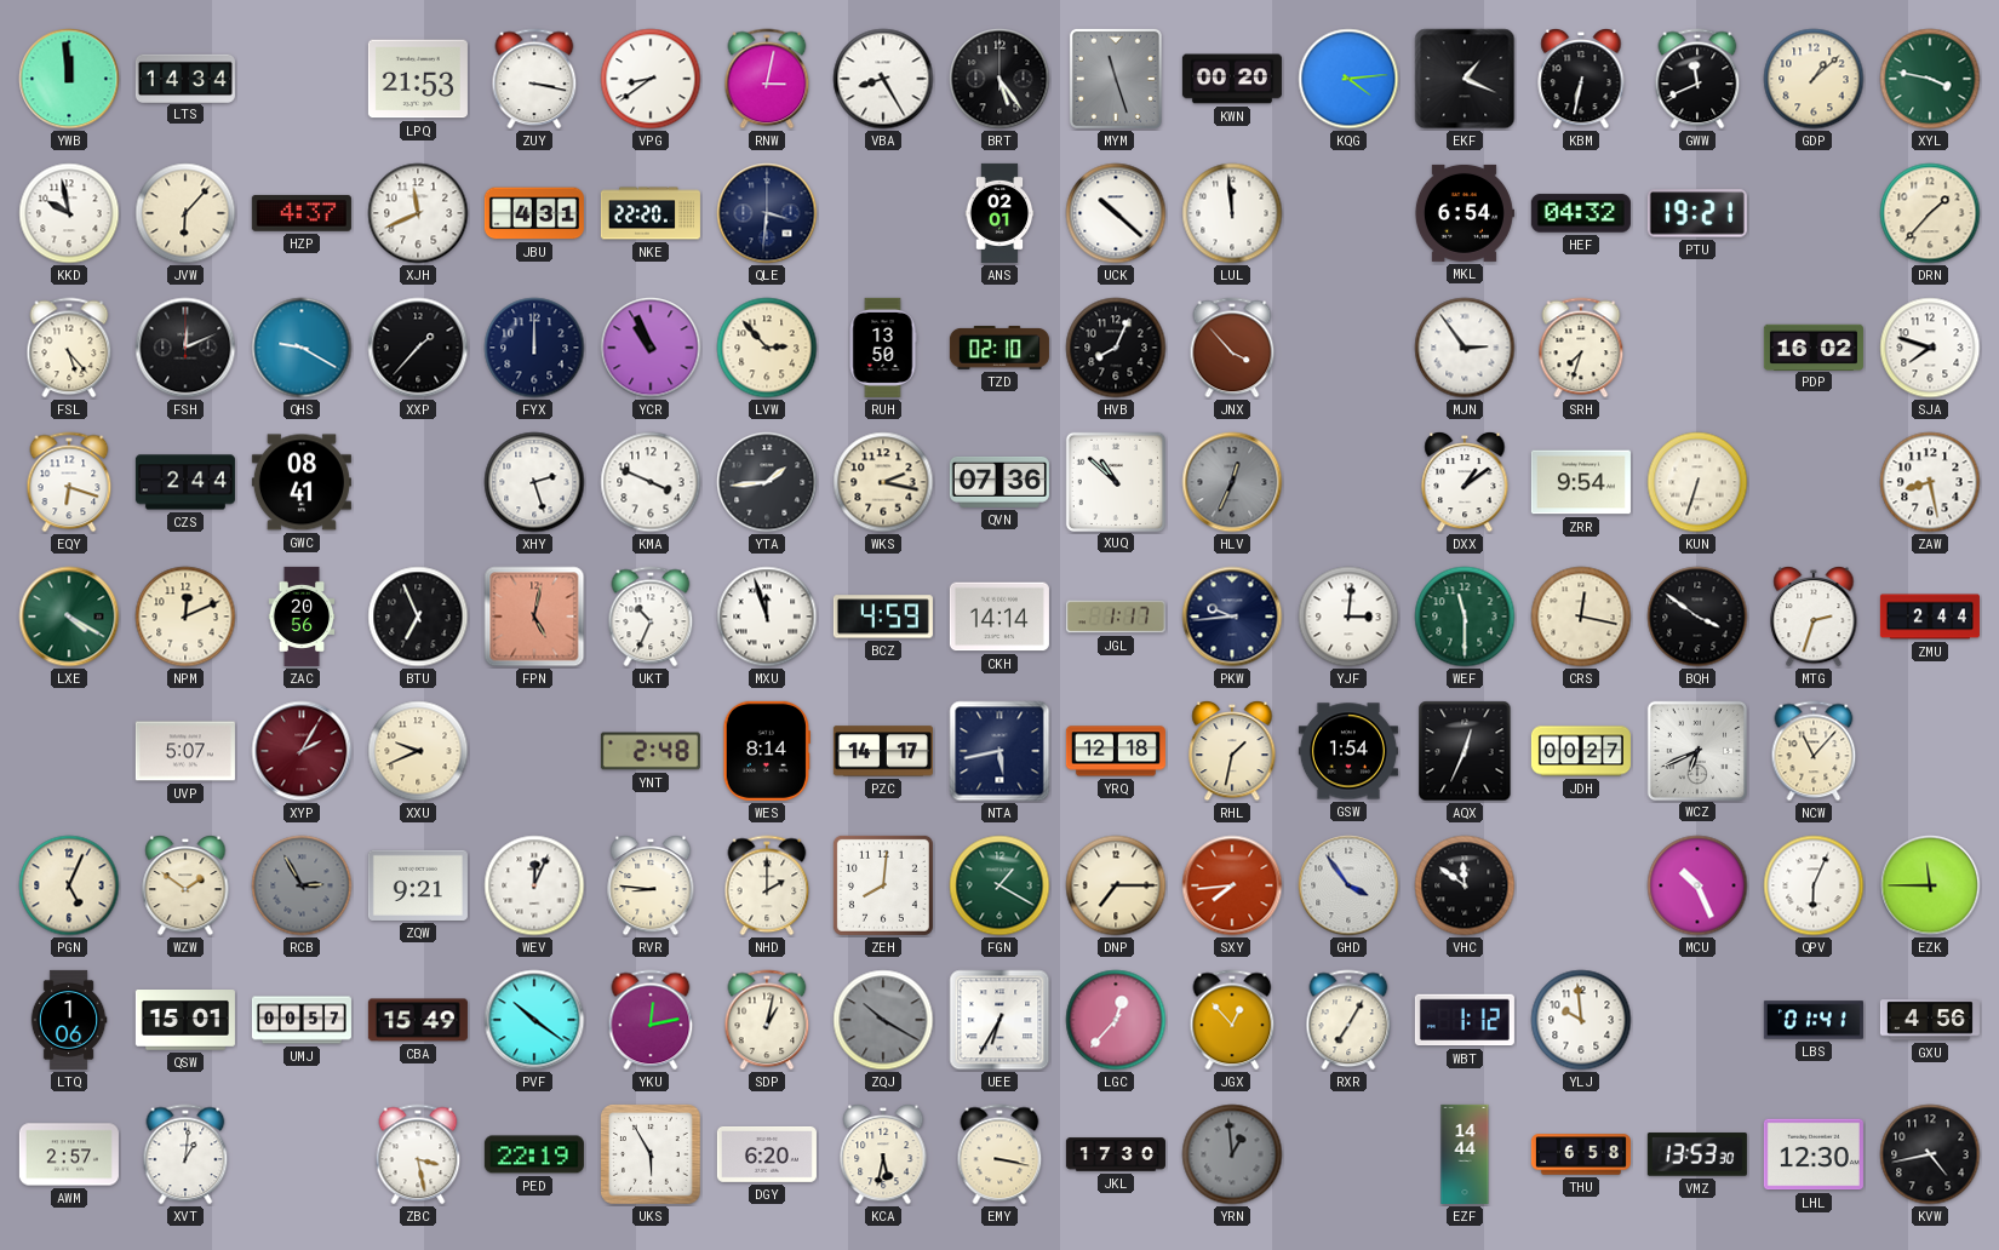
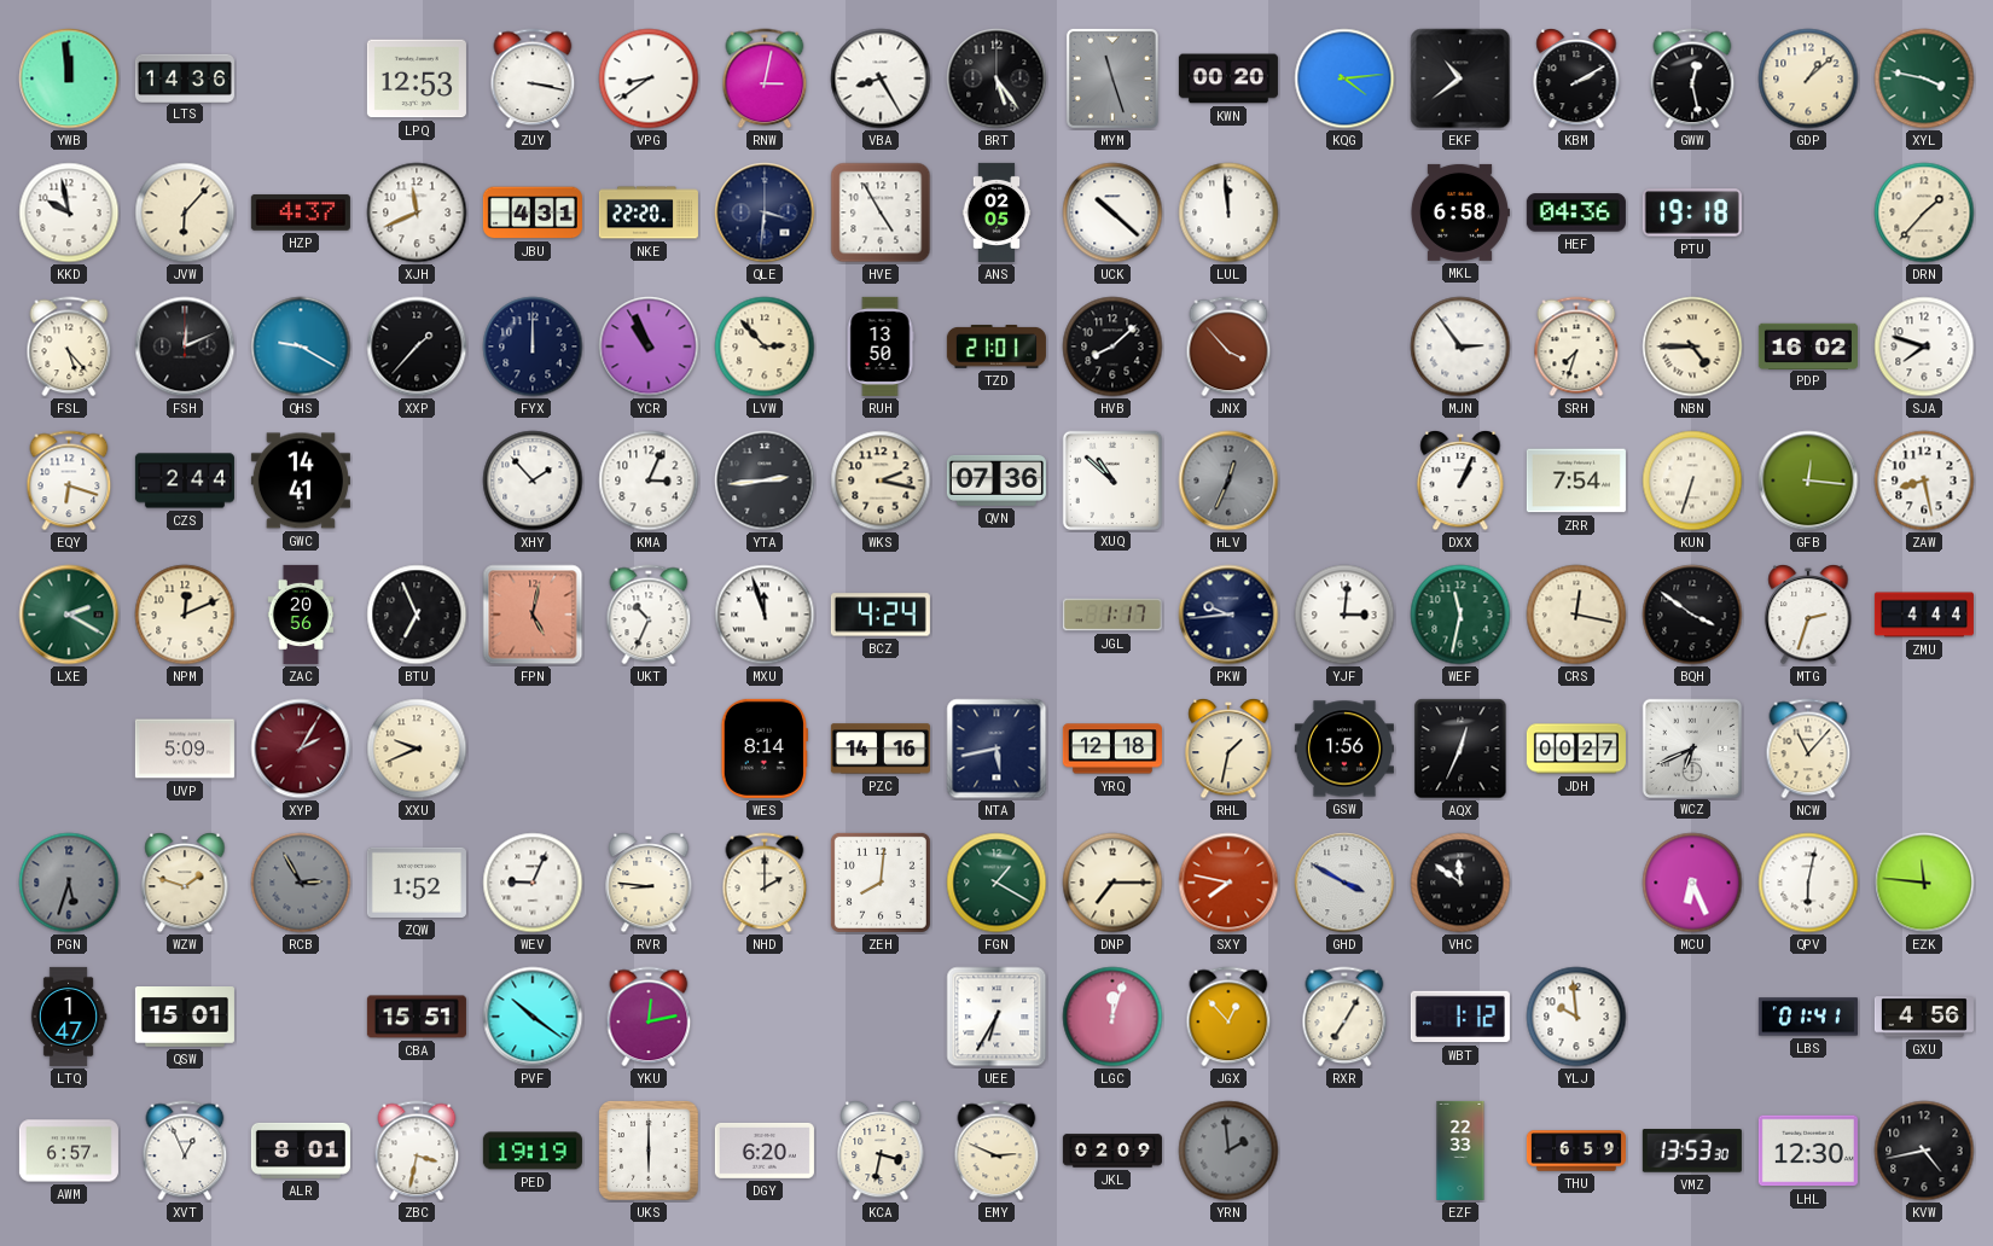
LTS: 14:34 -> 14:36
LPQ: 21:53 -> 12:53
EKF: 1:19 -> 10:39
KBM: 6:32 -> 2:10
GWW: 11:41 -> 12:28
HVE: none -> 4:55
ANS: 02:01 -> 02:05
MKL: 6:54 -> 6:58
HEF: 04:32 -> 04:36
PTU: 19:21 -> 19:18
TZD: 02:10 -> 21:01
HVB: 8:04 -> 8:08
NBN: none -> 4:45
GWC: 08:41 -> 14:41
XHY: 2:27 -> 1:53
KMA: 3:49 -> 3:04
YTA: 1:44 -> 2:44
DXX: 1:09 -> 1:04
ZRR: 9:54 -> 7:54
GFB: none -> 12:16
LXE: 4:20 -> 2:20
BCZ: 4:59 -> 4:24
CKH: 14:14 -> none
WEF: 11:30 -> 11:32
ZMU: 2:44 -> 4:44
UVP: 5:07 -> 5:09
YNT: 2:48 -> none
PZC: 14:17 -> 14:16
GSW: 1:54 -> 1:56
PGN: 5:04 -> 5:33
PGN dial: cream -> grey
WZW: 1:51 -> 1:48
ZQW: 9:21 -> 1:52
WEV: 12:04 -> 9:04
SXY: 7:44 -> 7:47
GHD: 3:54 -> 3:50
MCU: 10:26 -> 6:26
QPV: 6:04 -> 6:02
EZK: 11:45 -> 11:46
LTQ: 1:06 -> 1:47
UMJ: 00:57 -> none
CBA: 15:49 -> 15:51
SDP: 1:02 -> none
ZQJ: 10:20 -> none
LGC: 12:37 -> 12:03
AWM: 2:57 -> 6:57
XVT: 1:01 -> 12:56
ALR: none -> 8:01
ZBC: 3:28 -> 3:32
PED: 22:19 -> 19:19
UKS: 5:55 -> 6:00
KCA: 5:32 -> 3:32
EMY: 3:17 -> 2:49
JKL: 17:30 -> 02:09
YRN: 12:59 -> 1:59
EZF: 14:44 -> 22:33
THU: 6:58 -> 6:59
